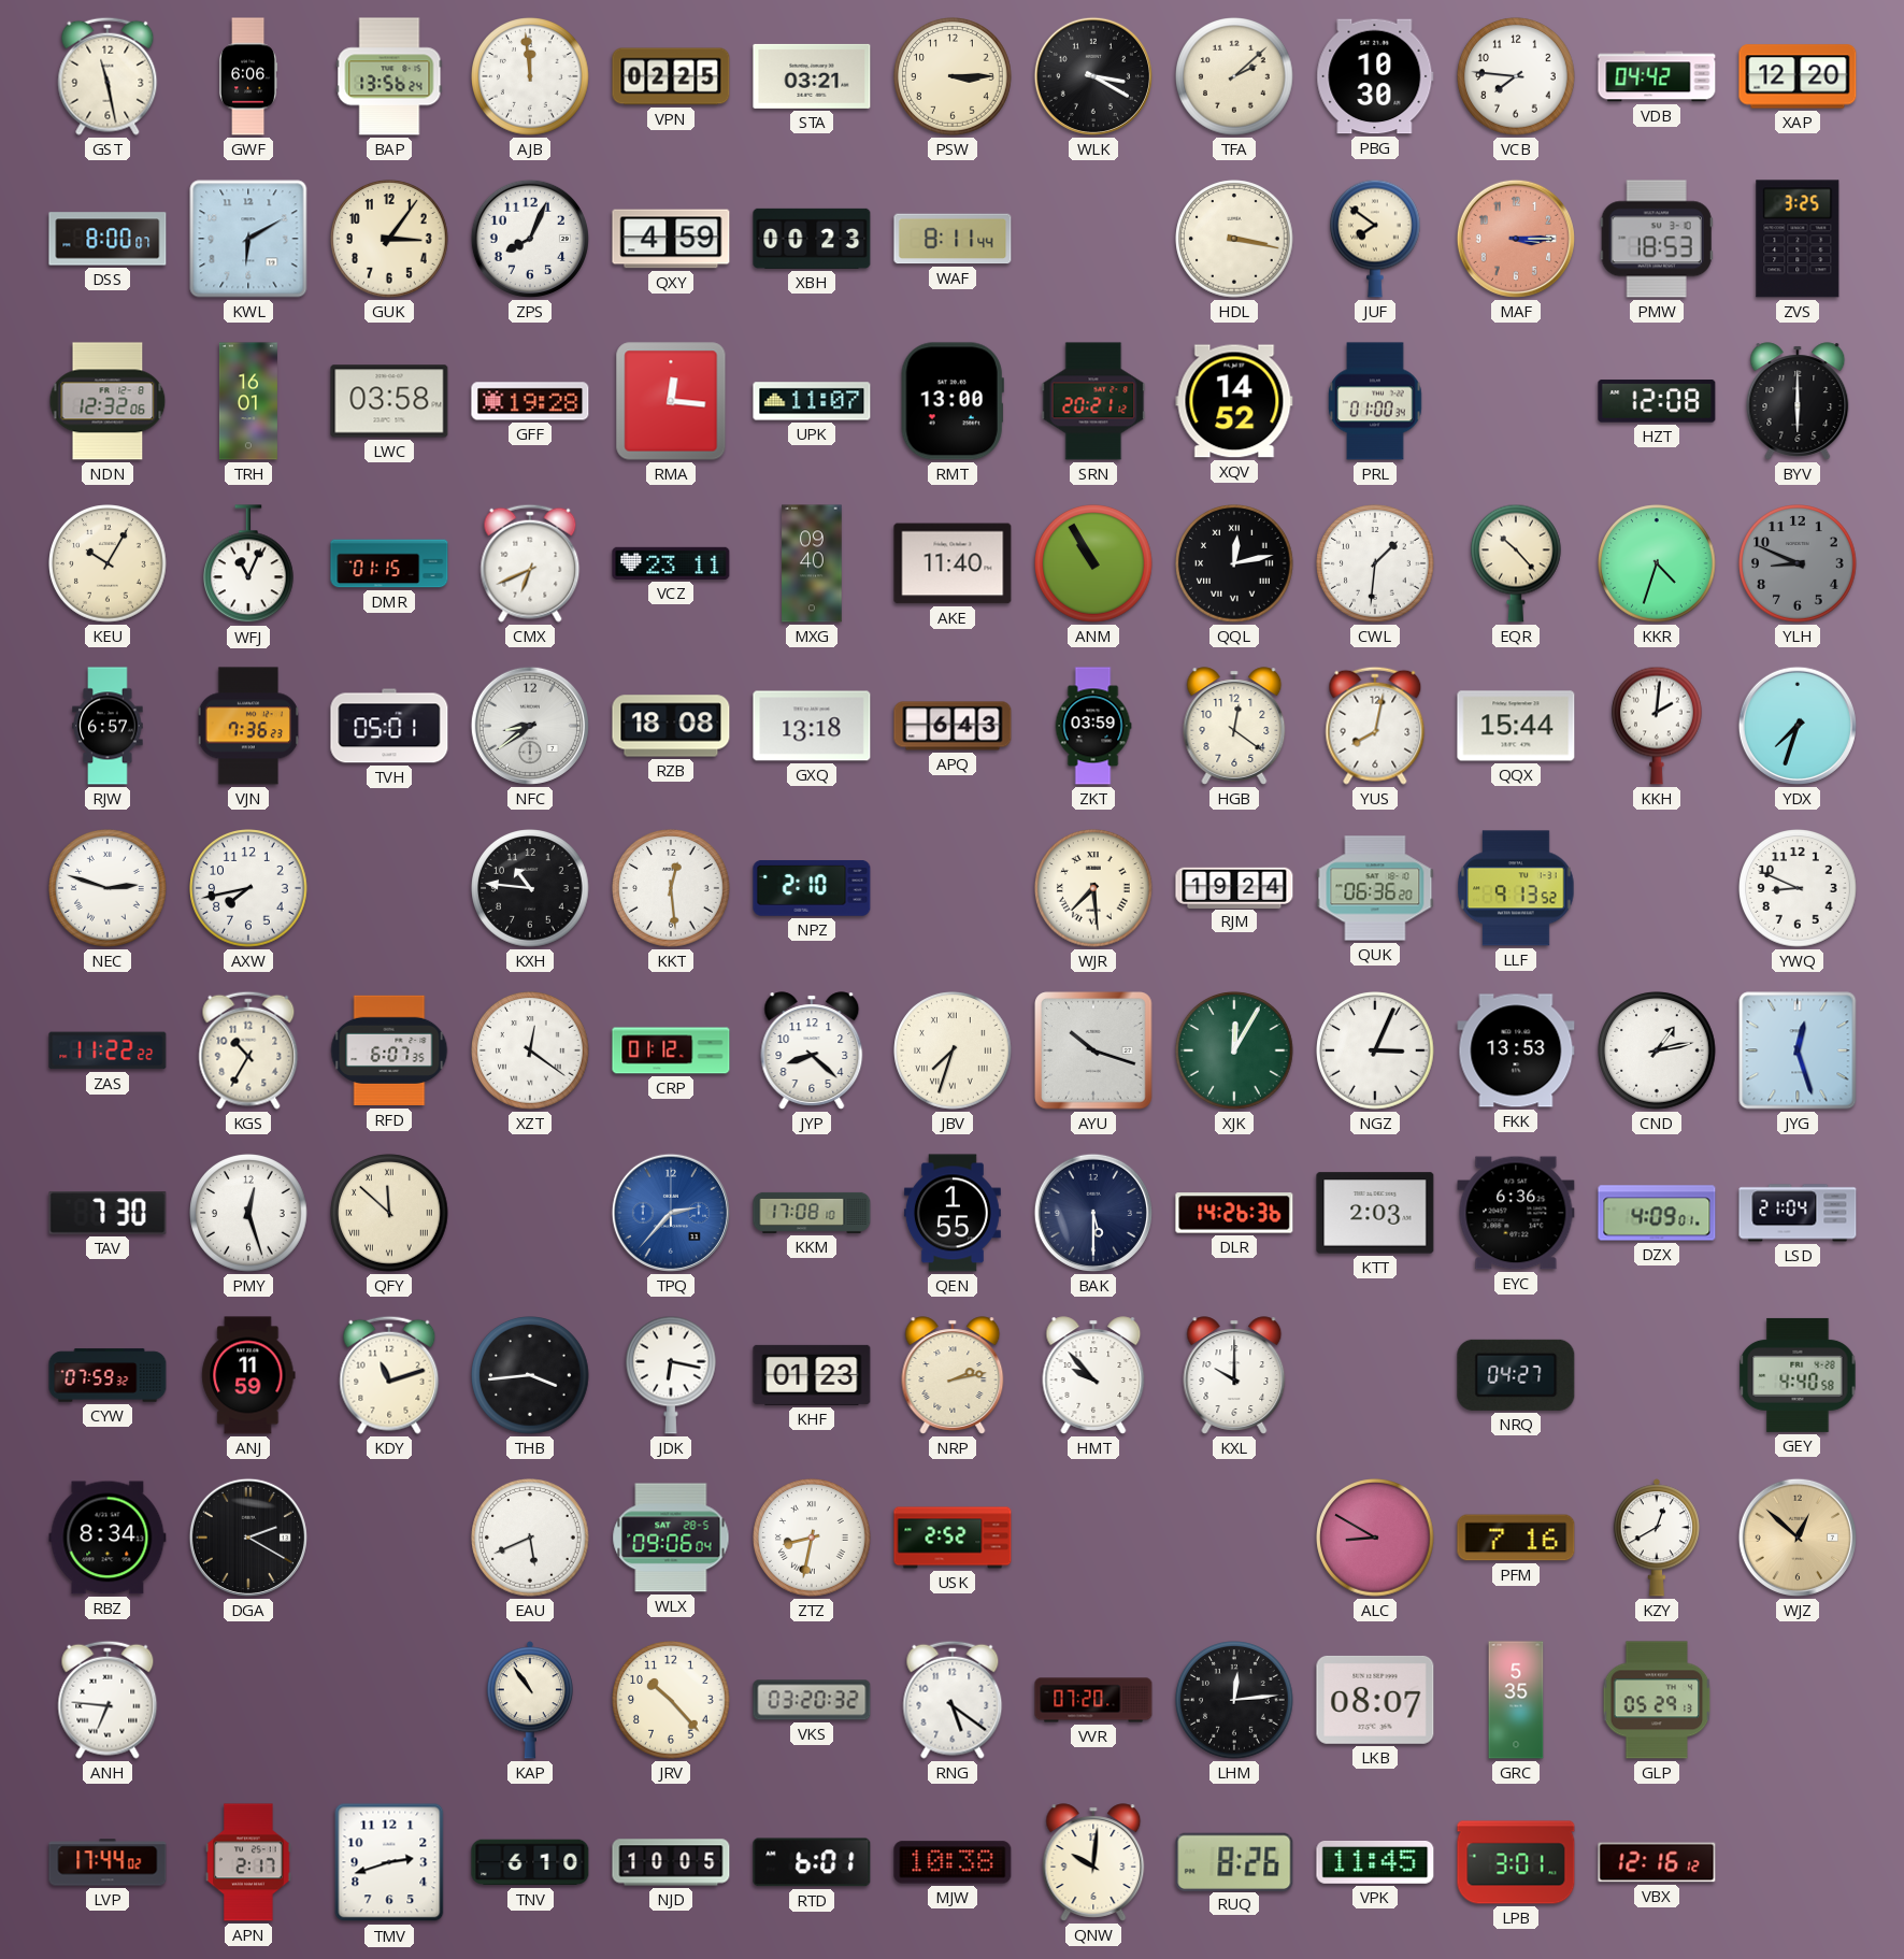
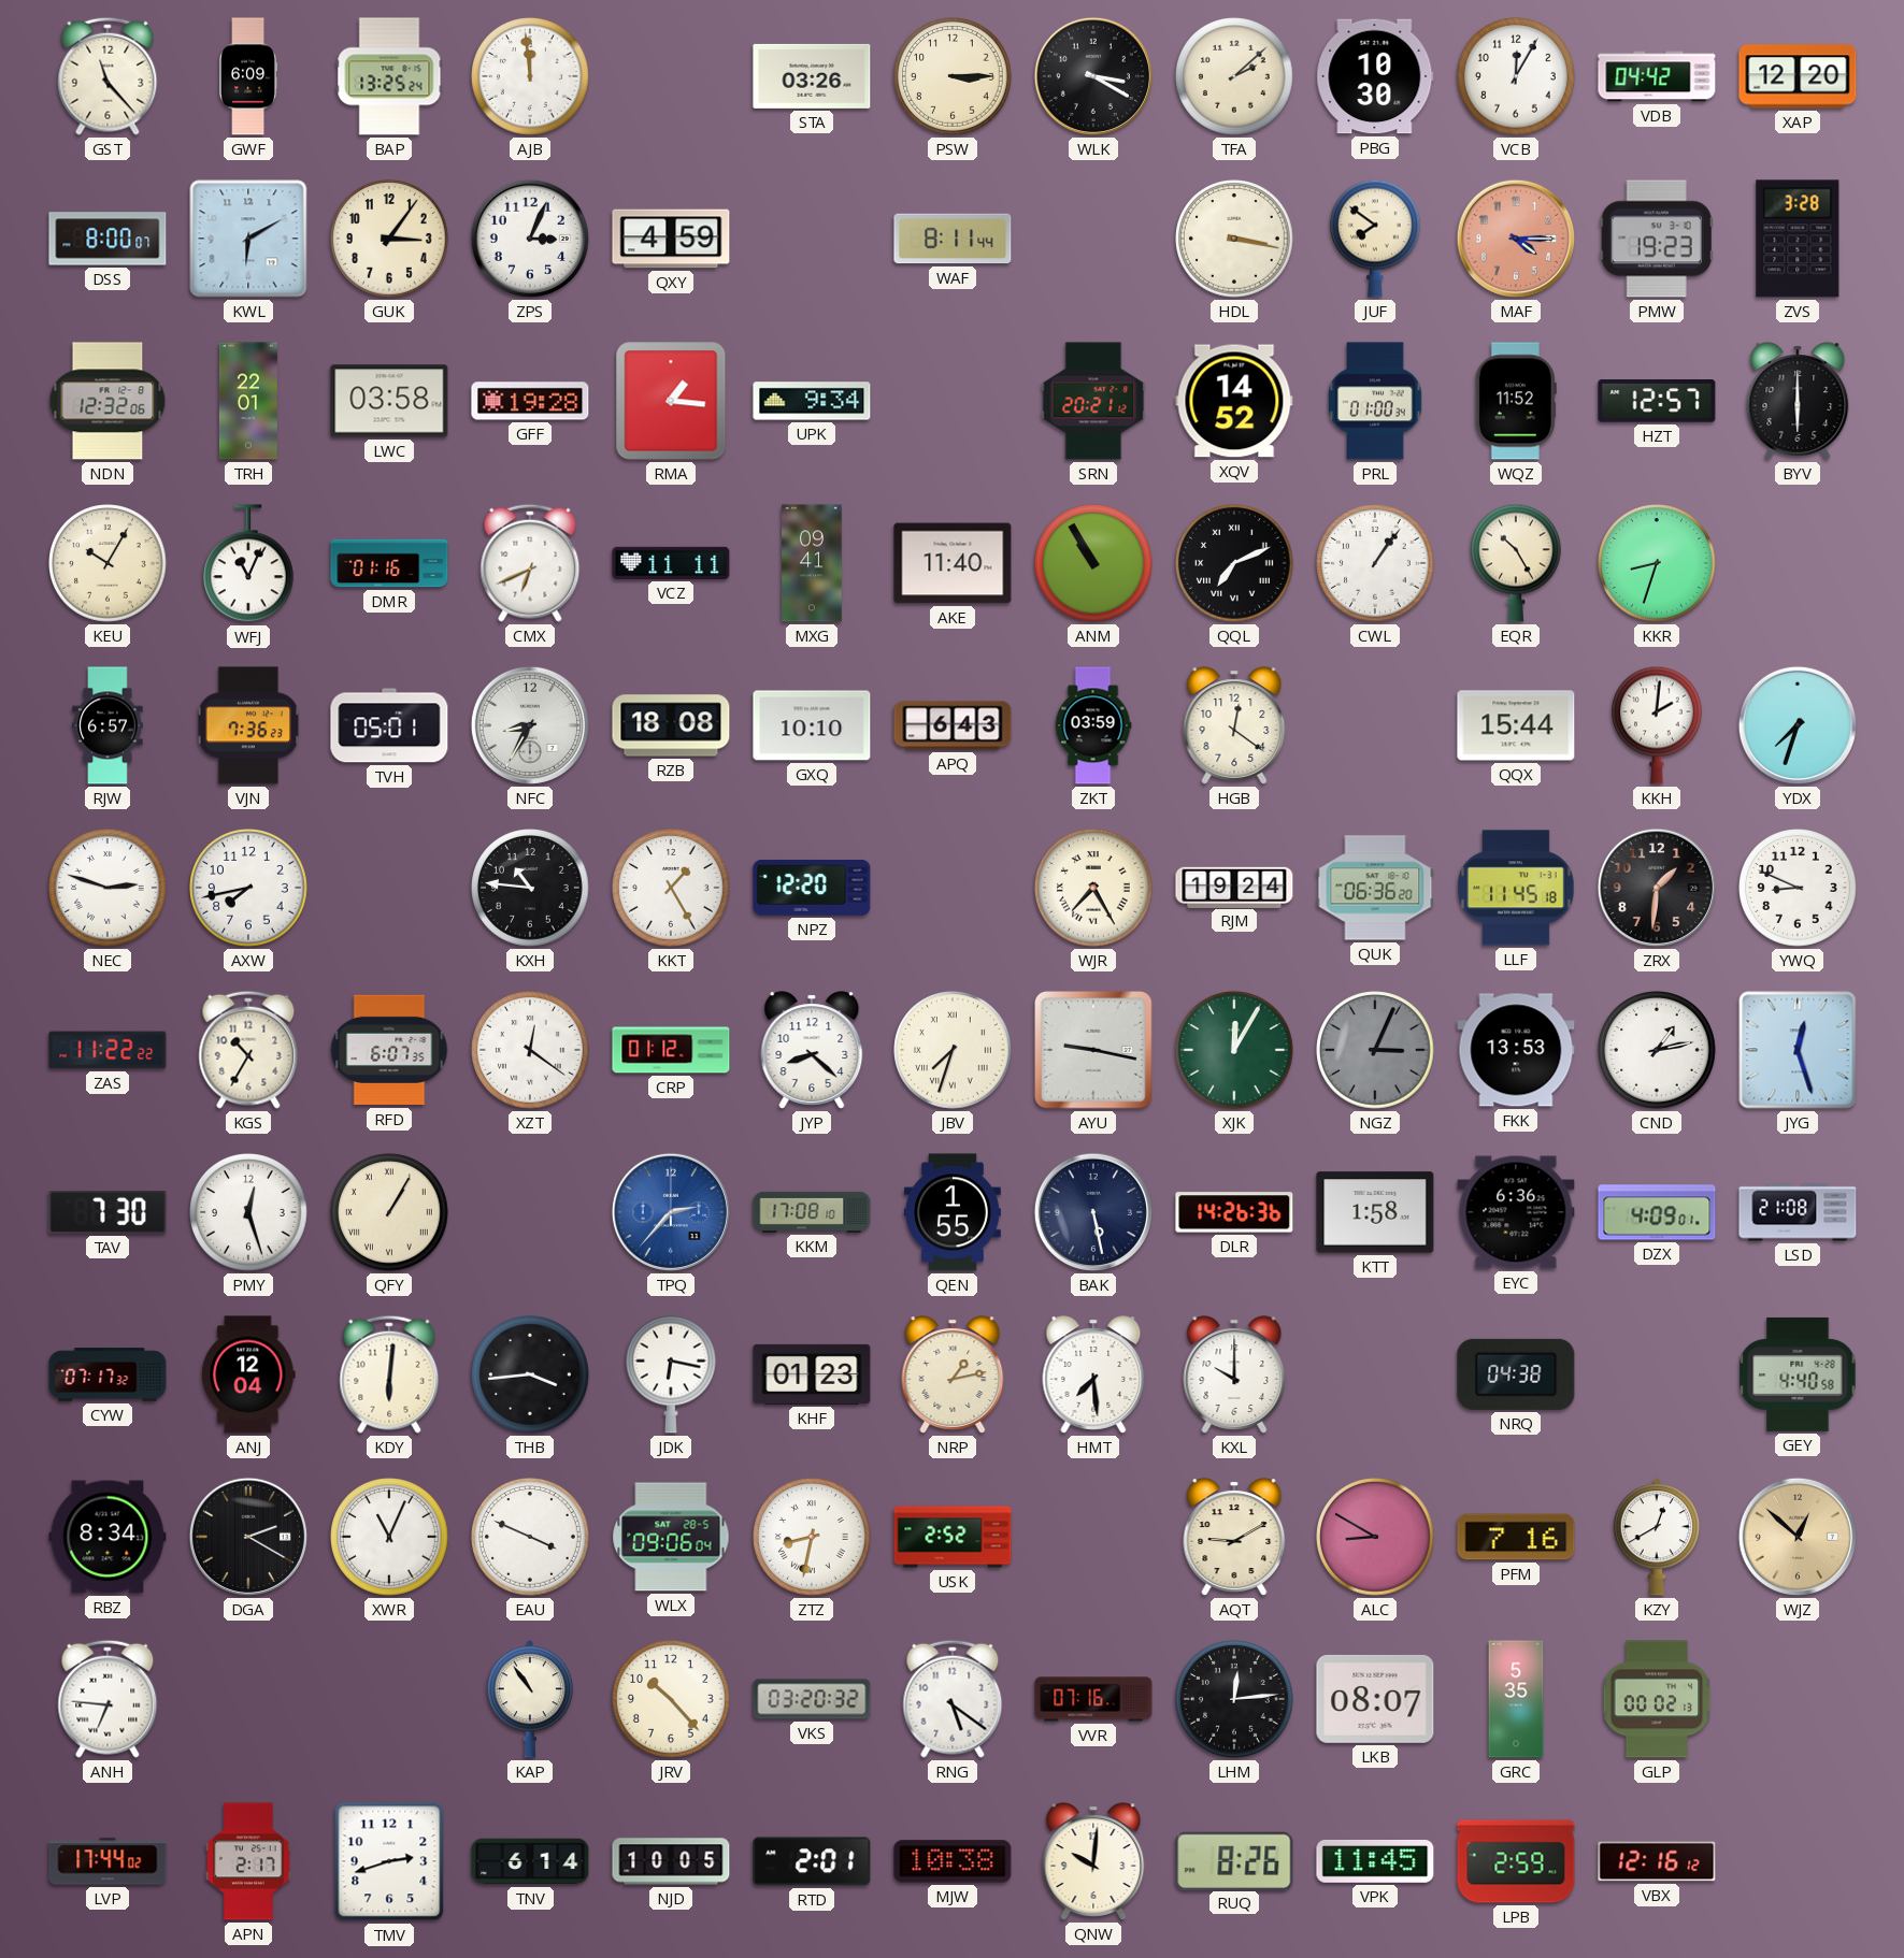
GST: 11:28 -> 11:23
GWF: 6:06 -> 6:09
BAP: 13:56 -> 13:25
VPN: 02:25 -> none
STA: 03:21 -> 03:26
VCB: 7:46 -> 12:05
ZPS: 8:04 -> 3:04
XBH: 00:23 -> none
MAF: 3:15 -> 4:15
PMW: 18:53 -> 19:23
ZVS: 3:25 -> 3:28
TRH: 16:01 -> 22:01
RMA: 12:16 -> 1:16
UPK: 11:07 -> 9:34
RMT: 13:00 -> none
WQZ: none -> 11:52
HZT: 12:08 -> 12:57
DMR: 01:15 -> 01:16
VCZ: 23:11 -> 11:11
MXG: 09:40 -> 09:41
QQL: 12:13 -> 7:11
CWL: 1:31 -> 1:06
EQR: 10:23 -> 10:25
KKR: 4:33 -> 8:33
YLH: 8:49 -> none
NFC: 8:39 -> 8:35
GXQ: 13:18 -> 10:10
YUS: 8:02 -> none
KKT: 12:29 -> 1:25
NPZ: 2:10 -> 12:20
WJR: 7:29 -> 7:25
LLF: 9:13 -> 11:45
ZRX: none -> 1:31
AYU: 10:18 -> 9:17
NGZ dial: white -> grey
QFY: 11:52 -> 1:05
BAK: 5:30 -> 5:28
KTT: 2:03 -> 1:58
LSD: 21:04 -> 21:08
CYW: 07:59 -> 07:17
ANJ: 11:59 -> 12:04
KDY: 11:12 -> 6:01
NRP: 2:13 -> 1:13
HMT: 9:53 -> 7:29
NRQ: 04:27 -> 04:38
XWR: none -> 11:04
EAU: 5:41 -> 3:49
AQT: none -> 9:10
VVR: 07:20 -> 07:16
GLP: 05:29 -> 00:02
TNV: 6:10 -> 6:14
RTD: 6:01 -> 2:01
LPB: 3:01 -> 2:59
